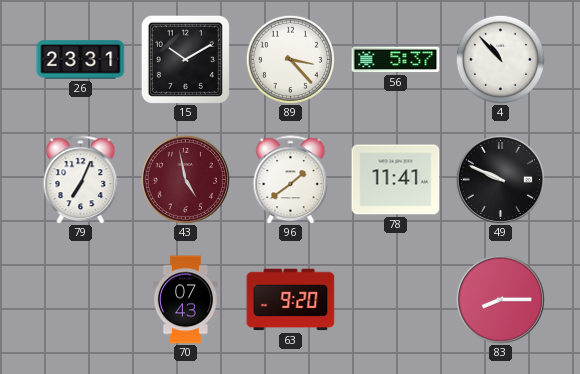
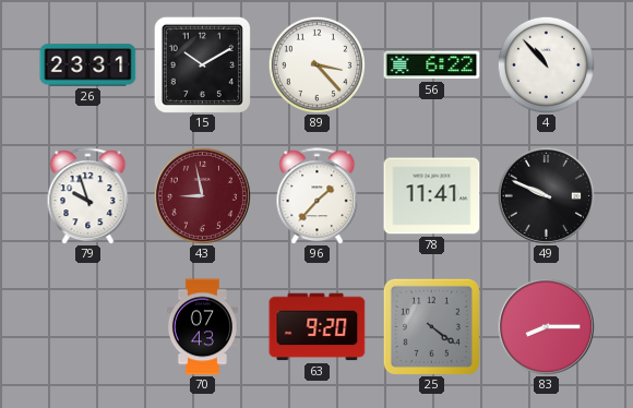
56: 5:37 -> 6:22
79: 7:04 -> 9:57
43: 4:58 -> 8:58
96: 1:39 -> 1:37
25: none -> 4:21
